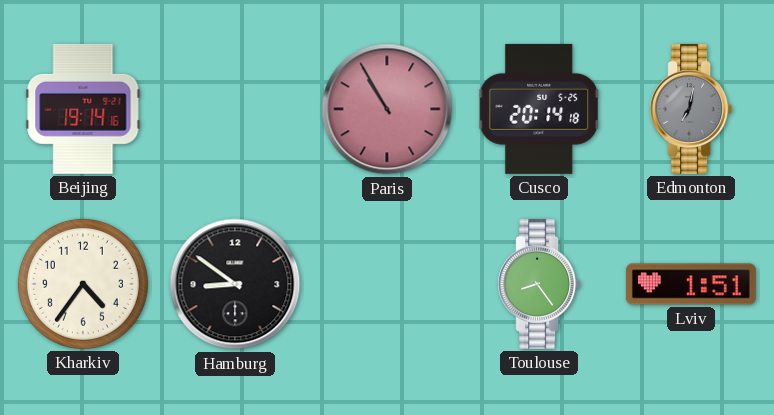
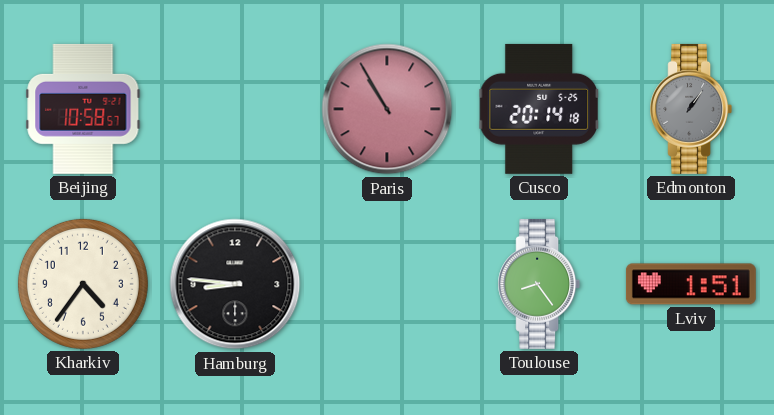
Beijing: 19:14 -> 10:58
Edmonton: 7:02 -> 1:06
Hamburg: 8:51 -> 8:46
